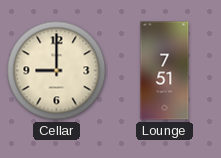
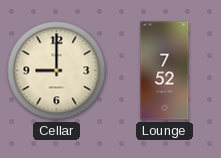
Lounge: 7:51 -> 7:52
